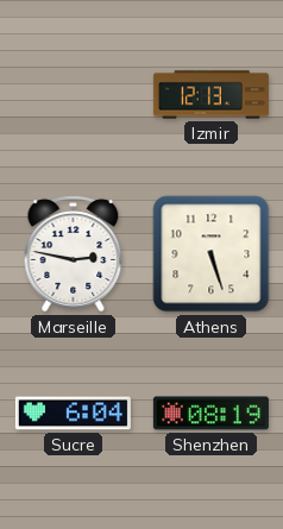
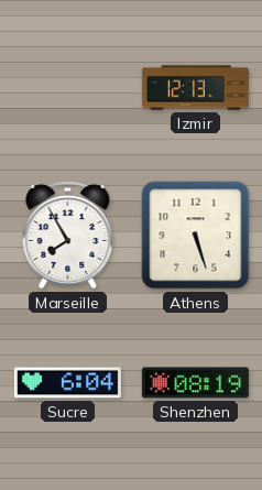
Marseille: 2:47 -> 7:55
